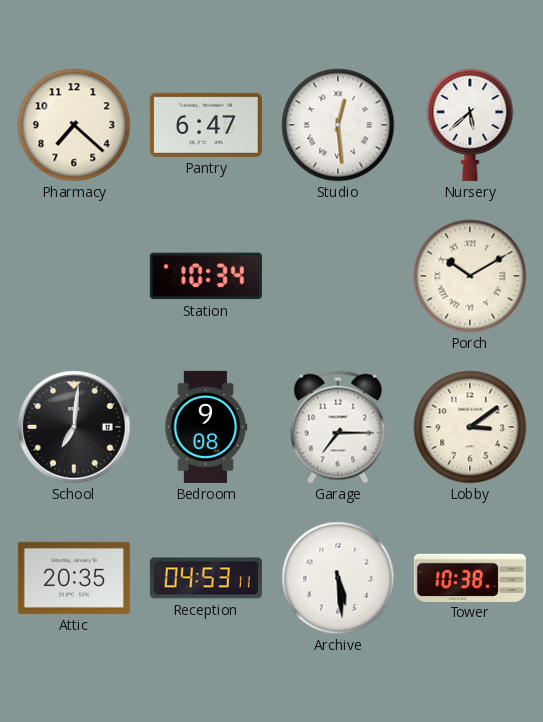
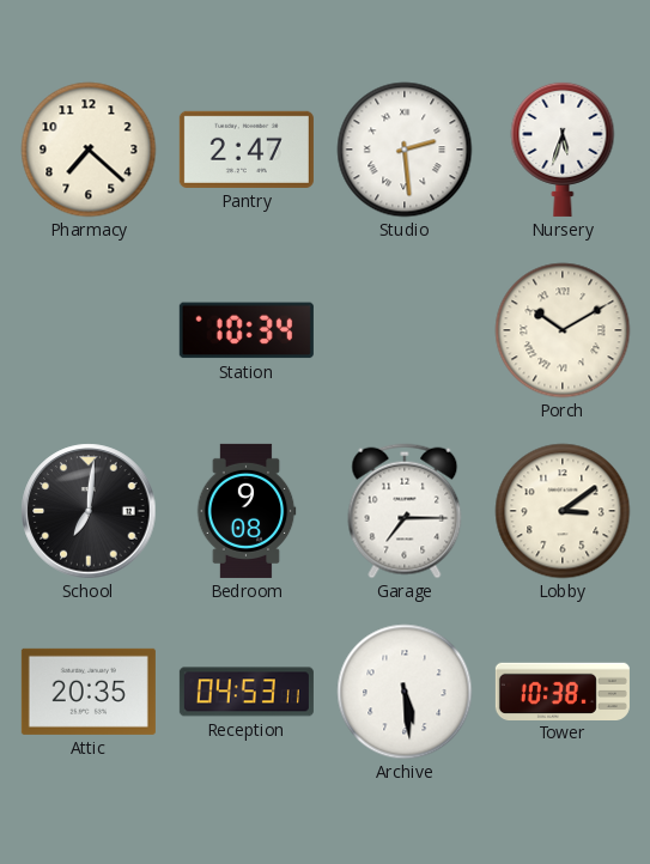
Pantry: 6:47 -> 2:47
Studio: 12:29 -> 2:29
Nursery: 5:38 -> 5:33
